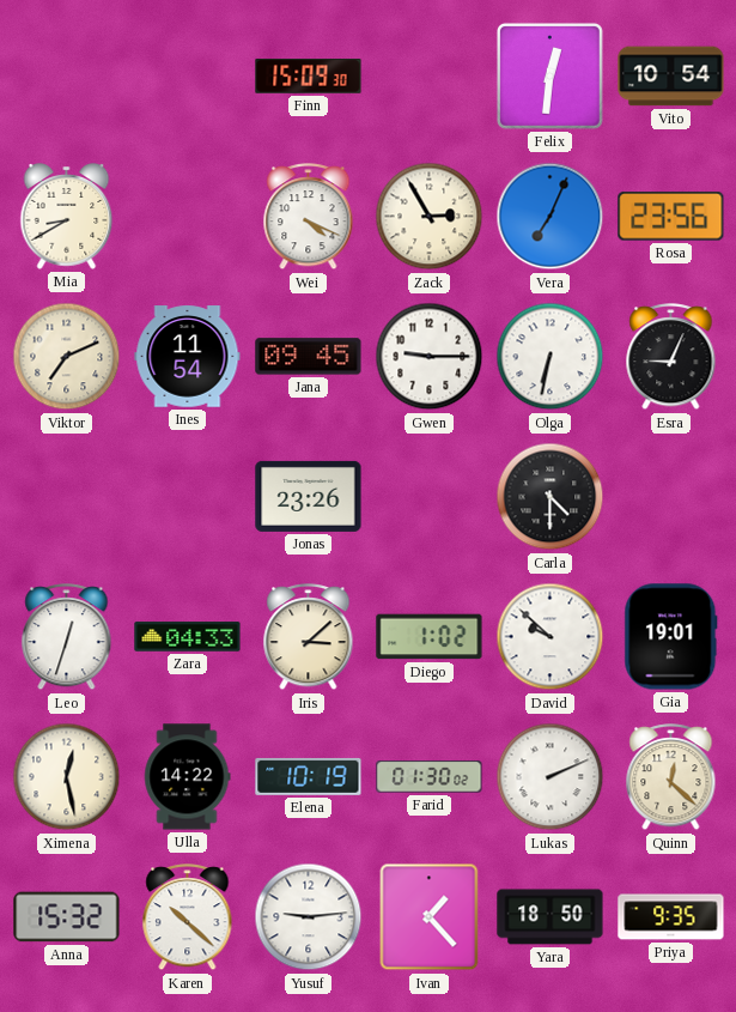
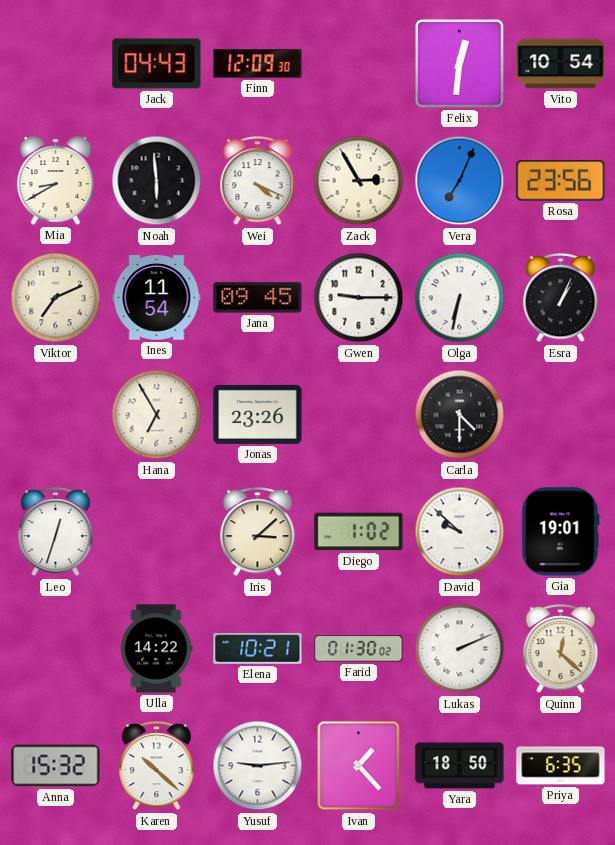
Jack: none -> 04:43
Finn: 15:09 -> 12:09
Noah: none -> 5:59
Esra: 9:04 -> 1:04
Hana: none -> 6:55
Zara: 04:33 -> none
Ximena: 12:28 -> none
Elena: 10:19 -> 10:21
Priya: 9:35 -> 6:35
